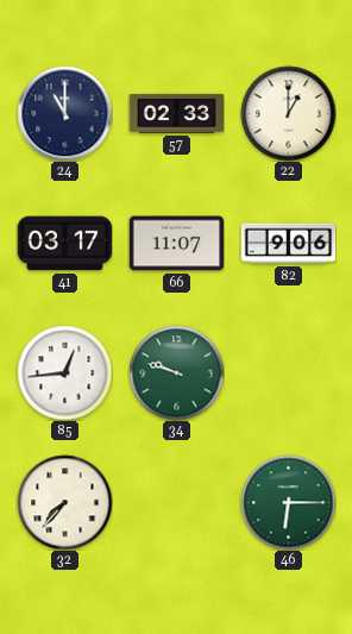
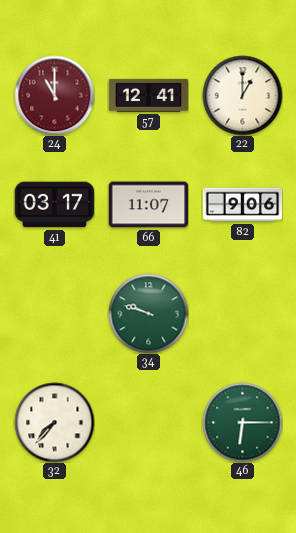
24 dial: navy -> burgundy
57: 02:33 -> 12:41
85: 12:44 -> none
